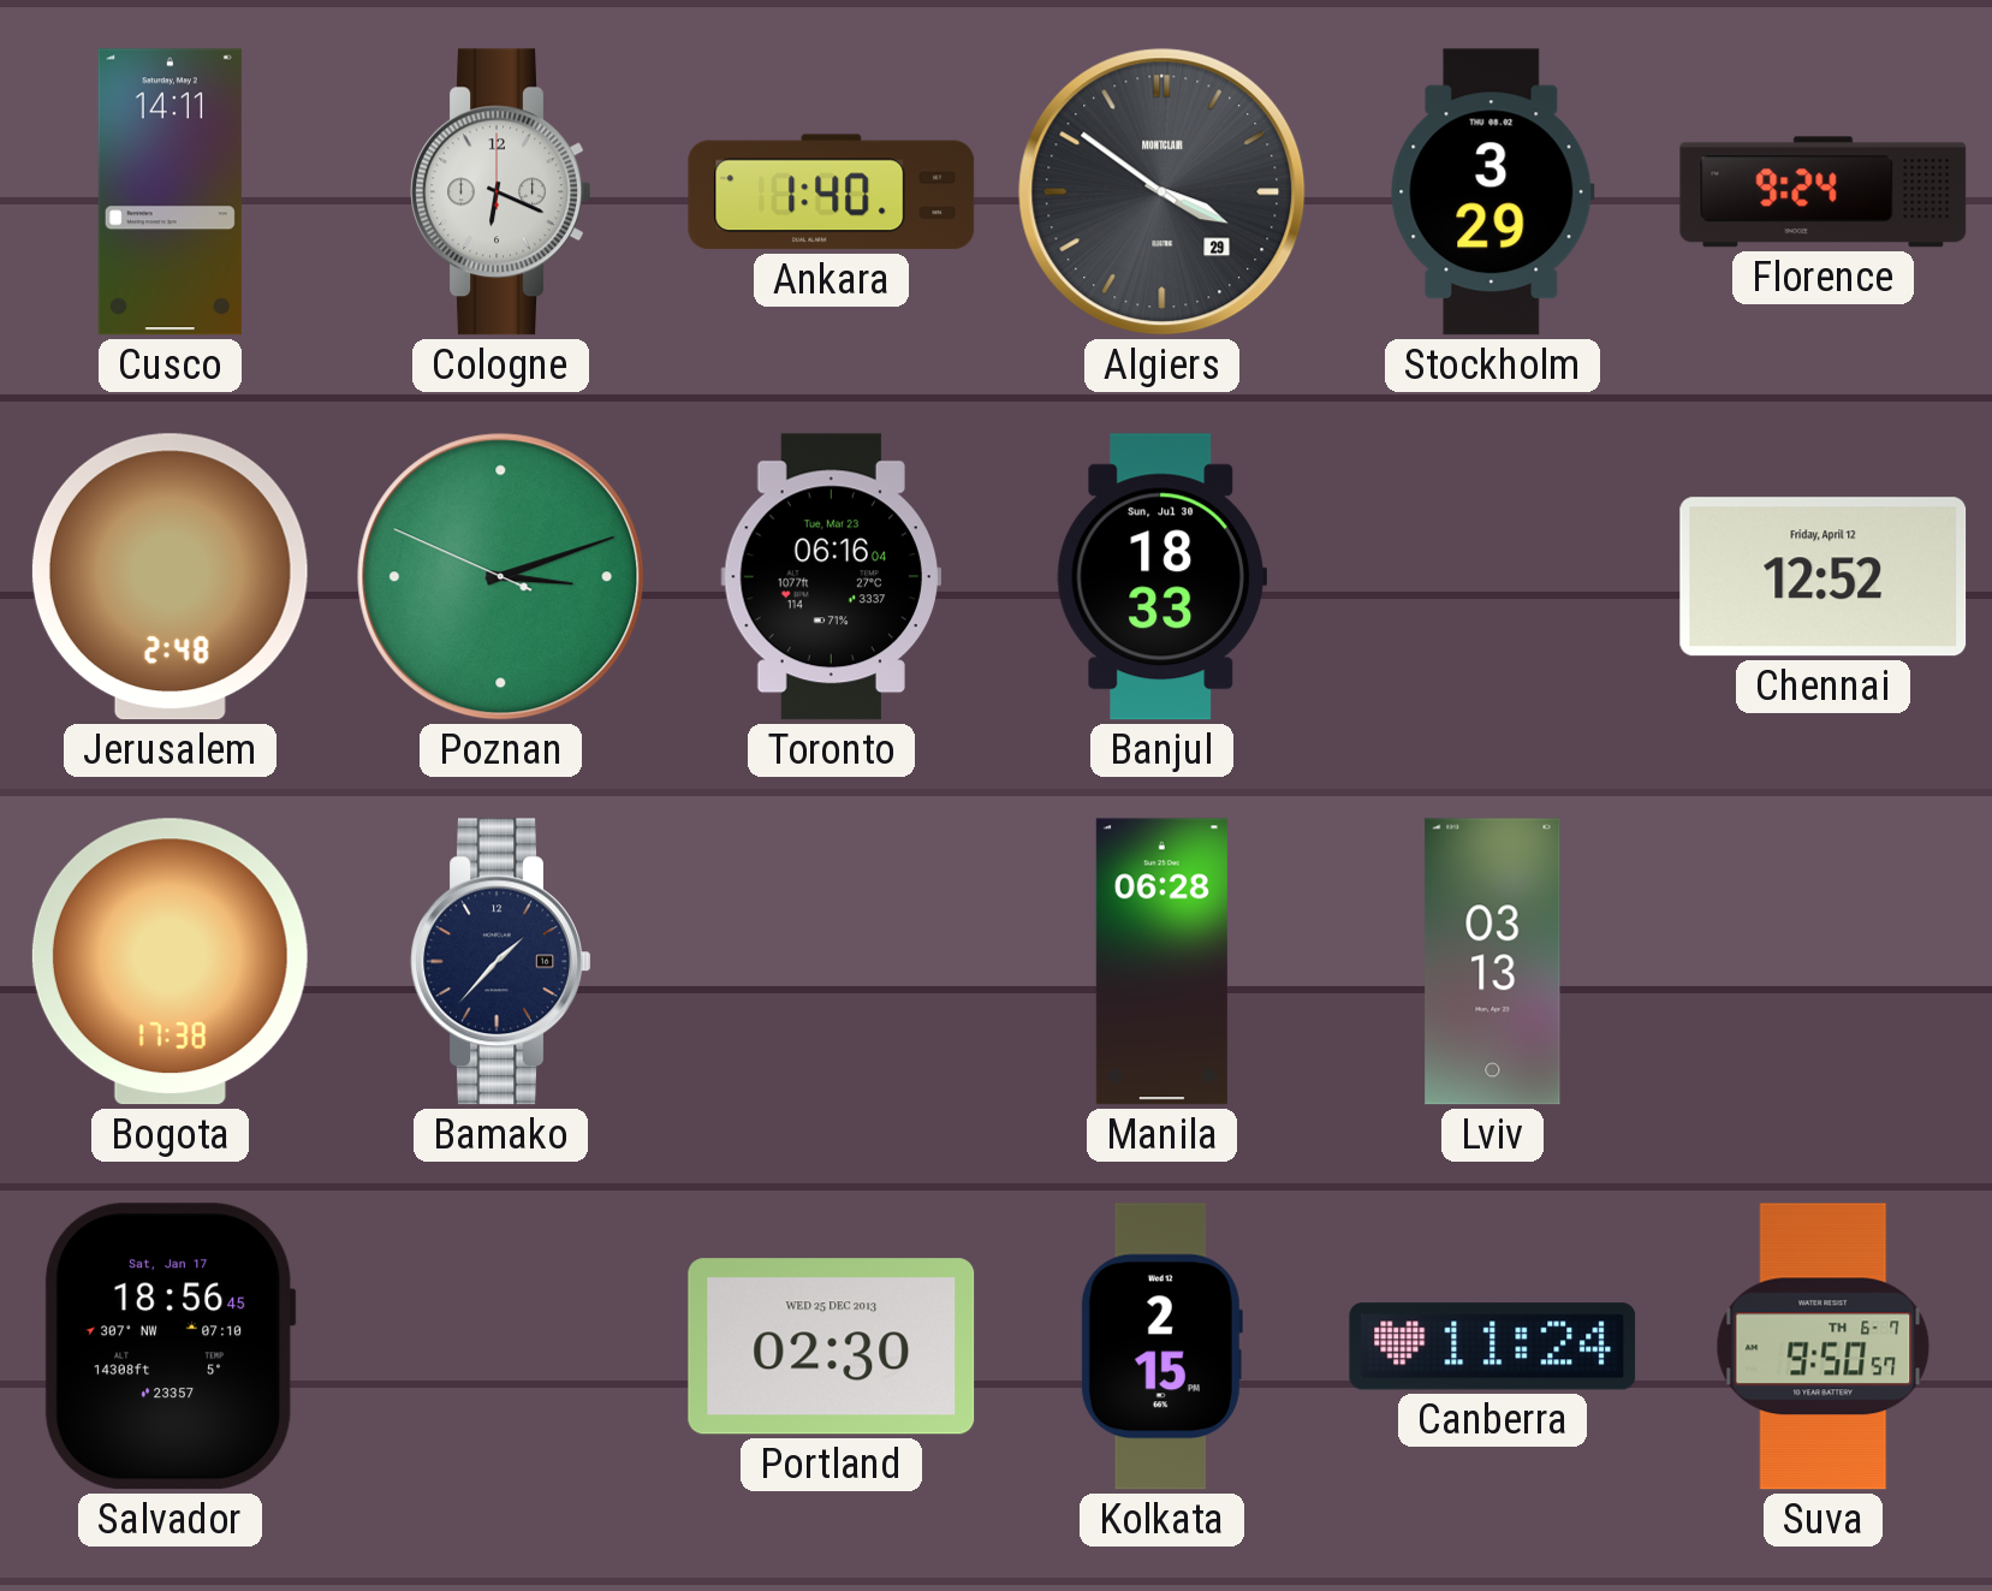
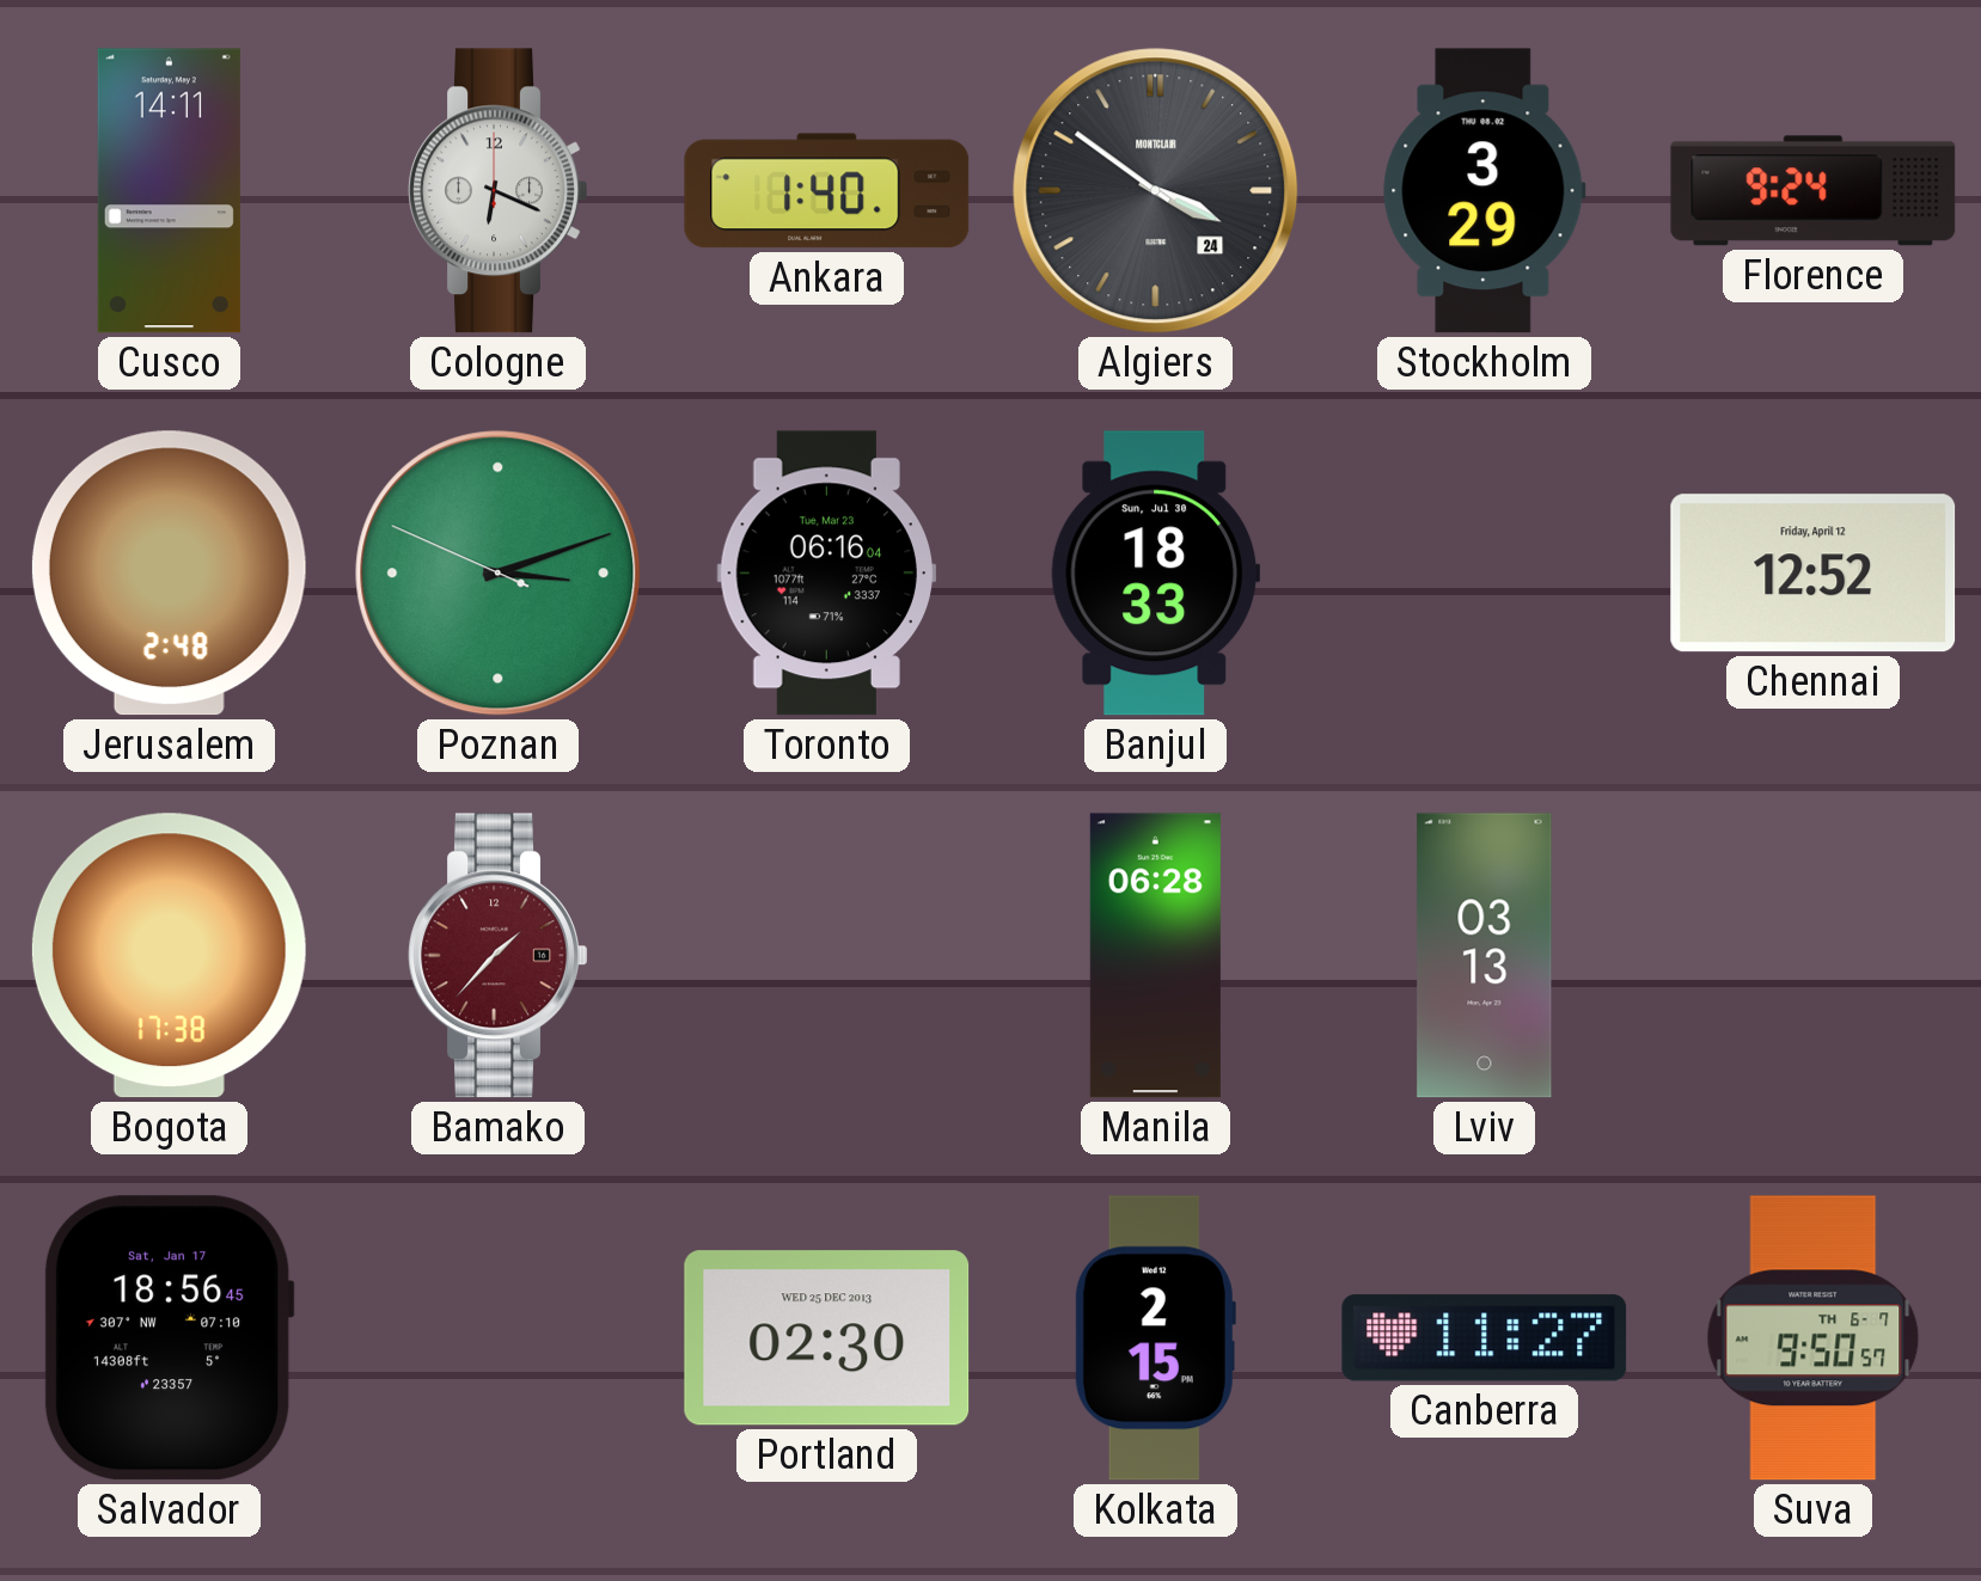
Algiers date: 29 -> 24
Bamako dial: navy -> burgundy
Canberra: 11:24 -> 11:27
